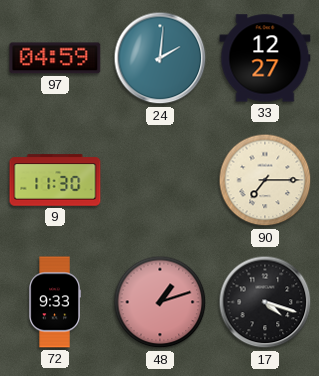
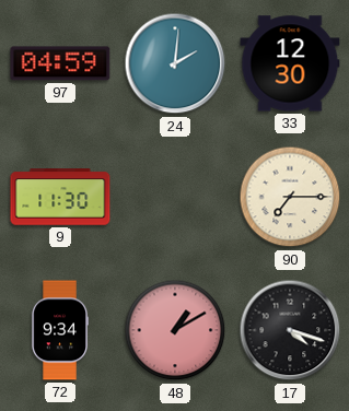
33: 12:27 -> 12:30
72: 9:33 -> 9:34
48: 1:12 -> 1:10
